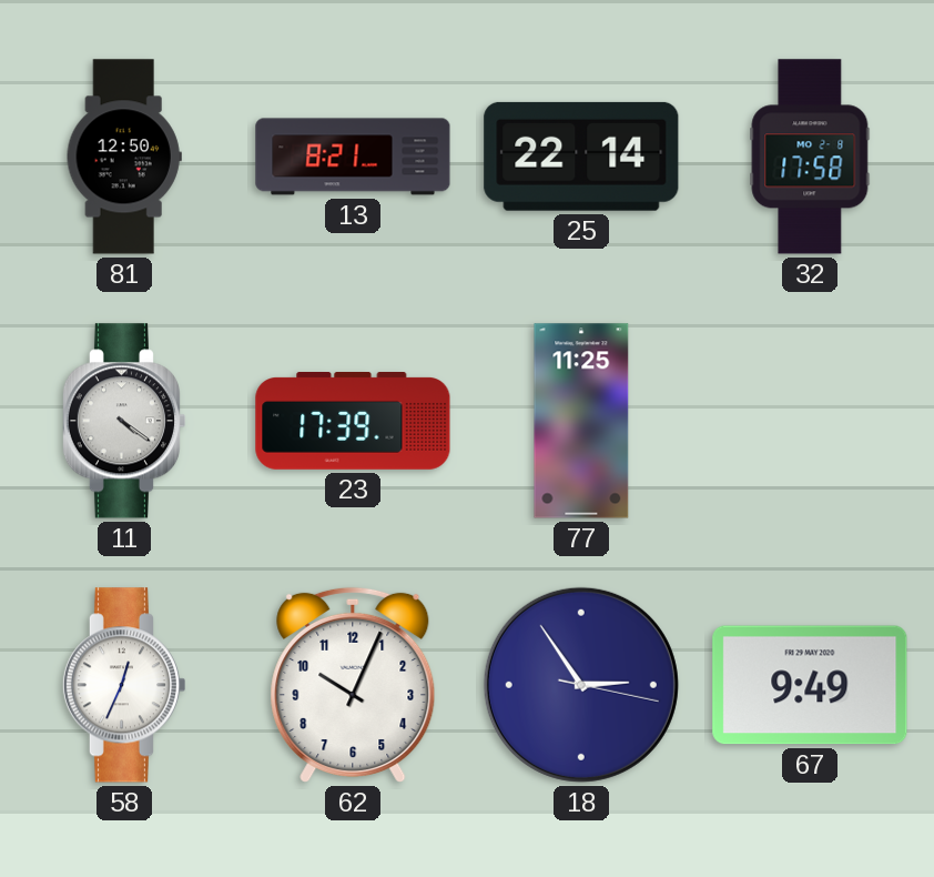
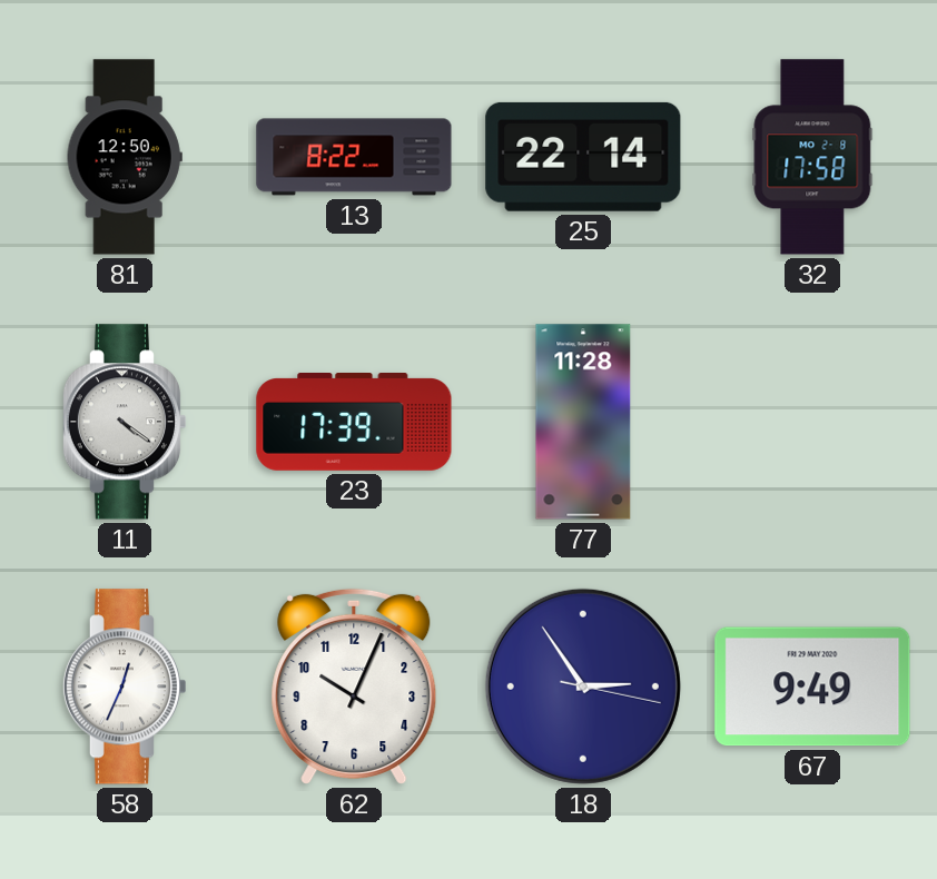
13: 8:21 -> 8:22
77: 11:25 -> 11:28
